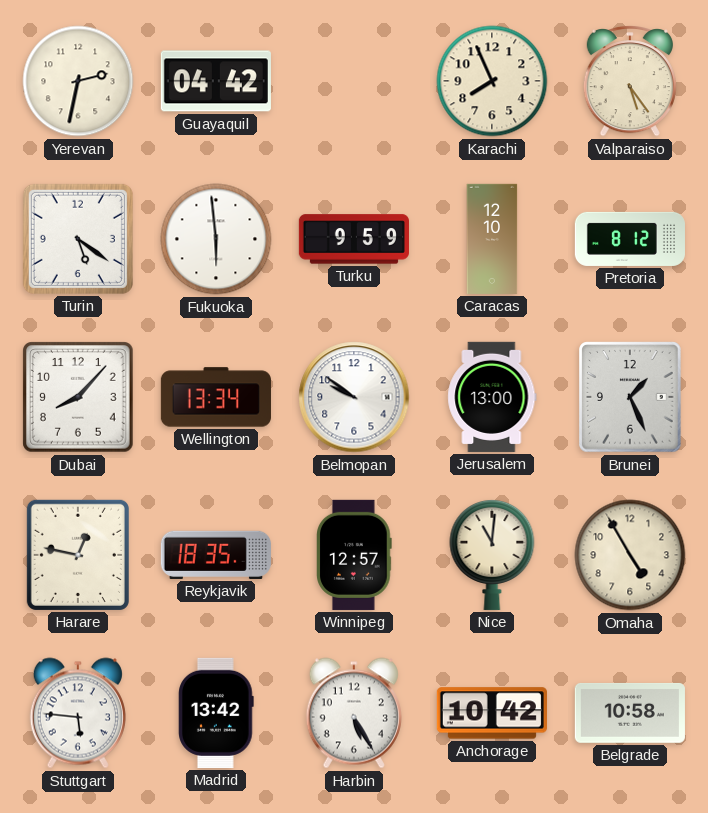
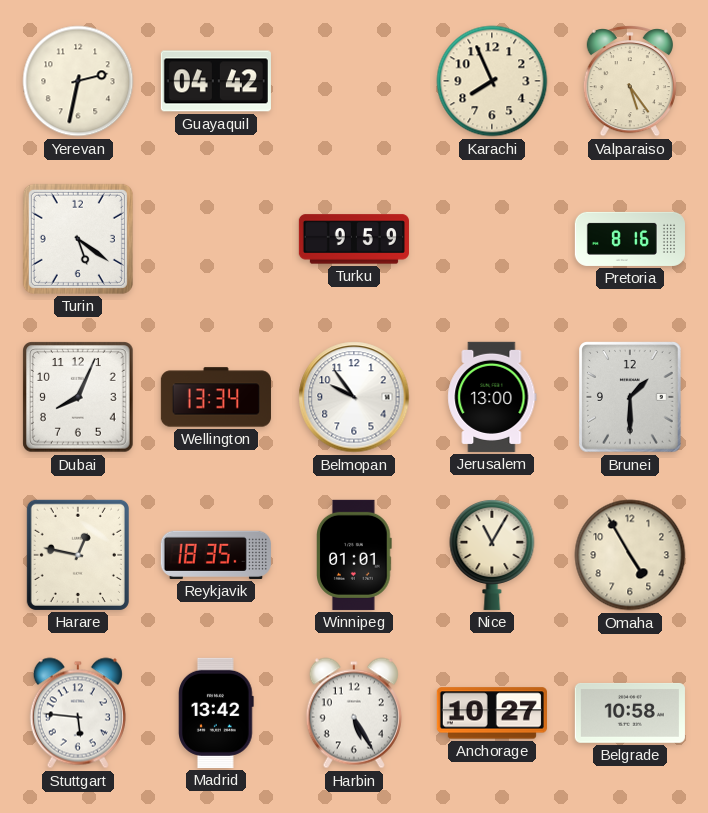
Fukuoka: 5:59 -> none
Caracas: 12:10 -> none
Pretoria: 8:12 -> 8:16
Dubai: 8:07 -> 8:04
Belmopan: 9:51 -> 9:54
Brunei: 1:26 -> 1:30
Winnipeg: 12:57 -> 01:01
Nice: 11:01 -> 11:05
Anchorage: 10:42 -> 10:27
